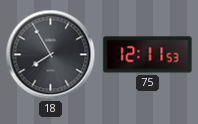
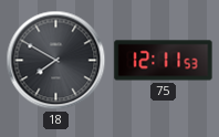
18: 7:55 -> 7:50
